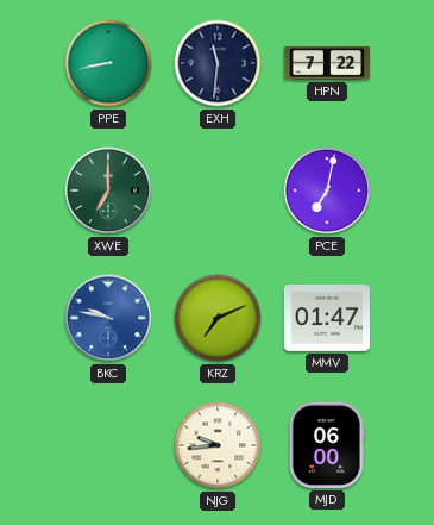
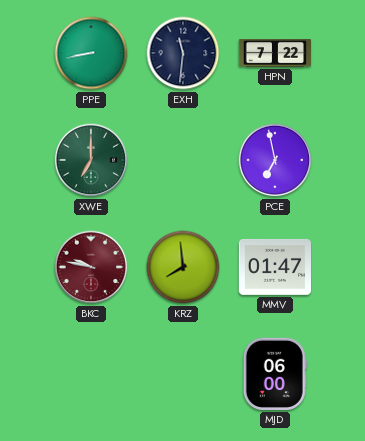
PCE: 7:02 -> 6:58
BKC dial: blue -> burgundy
KRZ: 7:11 -> 7:59
NJG: 9:44 -> none
